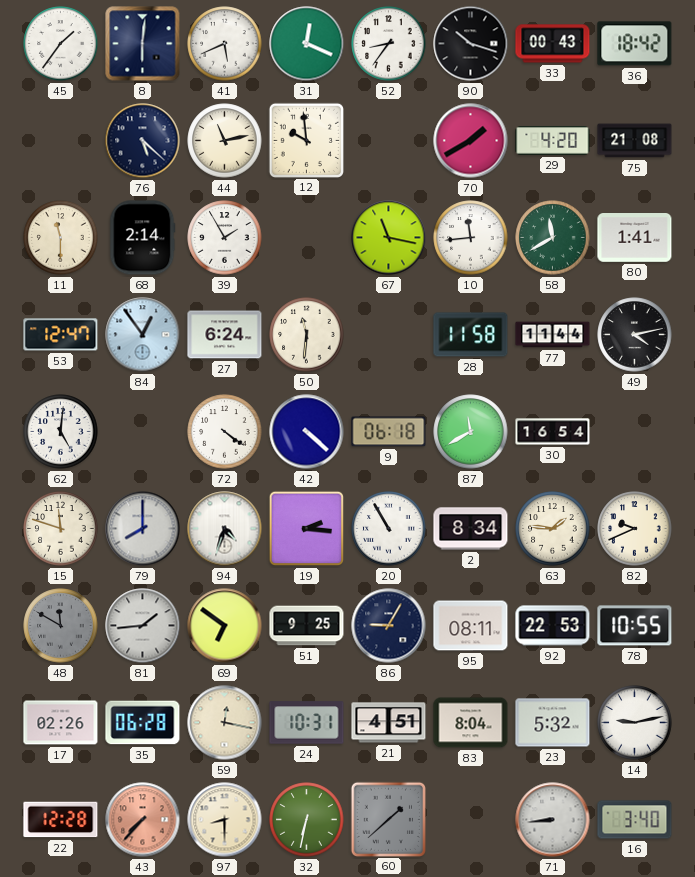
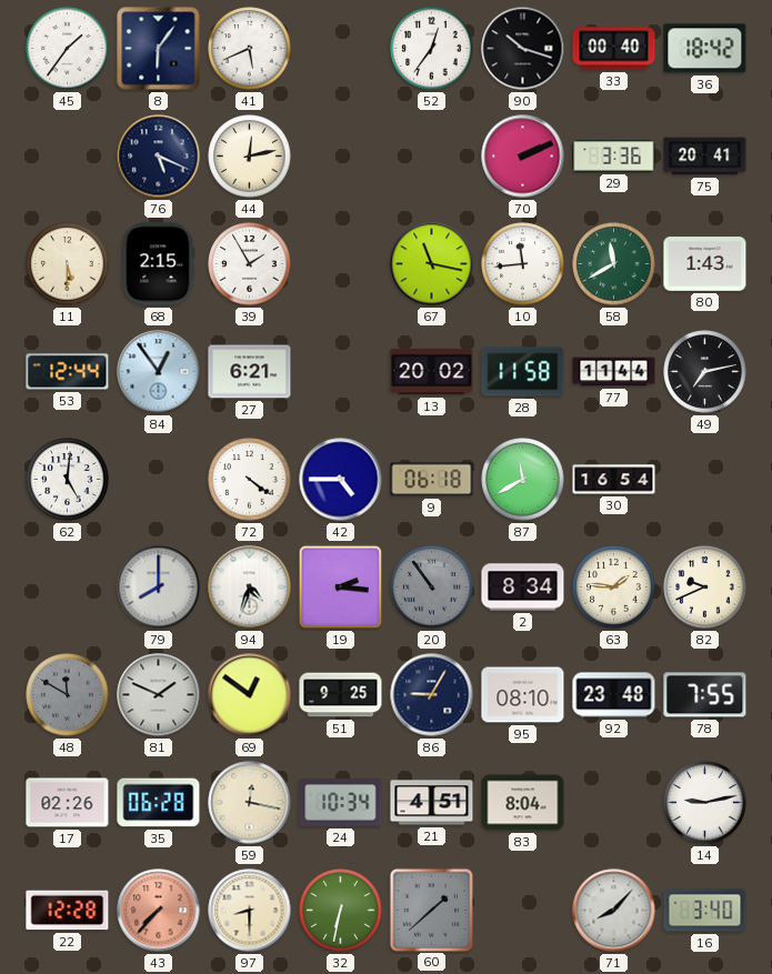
8: 6:01 -> 6:06
31: 12:19 -> none
52: 8:36 -> 12:36
33: 00:43 -> 00:40
76: 5:22 -> 5:19
44: 11:13 -> 12:13
12: 9:59 -> none
70: 1:40 -> 2:11
29: 4:20 -> 3:36
75: 21:08 -> 20:41
11: 11:30 -> 5:30
68: 2:14 -> 2:15
80: 1:41 -> 1:43
53: 12:47 -> 12:44
27: 6:24 -> 6:21
50: 11:31 -> none
13: none -> 20:02
49: 4:13 -> 7:13
42: 4:22 -> 4:45
15: 11:48 -> none
20: 10:55 -> 10:54
20 dial: white -> grey
81: 1:44 -> 1:49
69: 6:51 -> 12:51
95: 08:11 -> 08:10
92: 22:53 -> 23:48
78: 10:55 -> 7:55
24: 10:31 -> 10:34
23: 5:32 -> none
71: 8:44 -> 8:07
